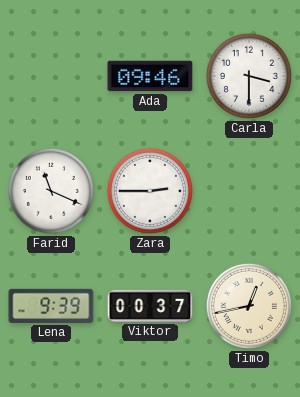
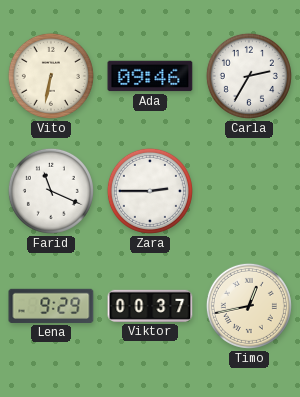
Vito: none -> 6:32
Carla: 3:30 -> 2:35
Lena: 9:39 -> 9:29
